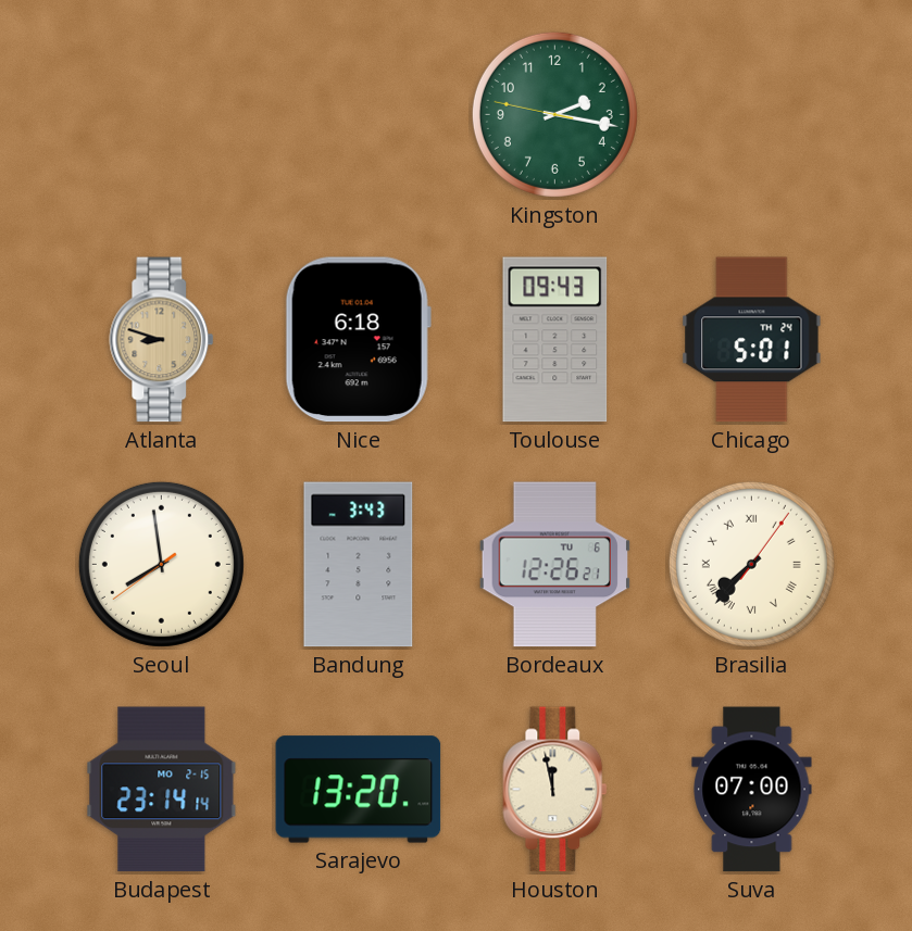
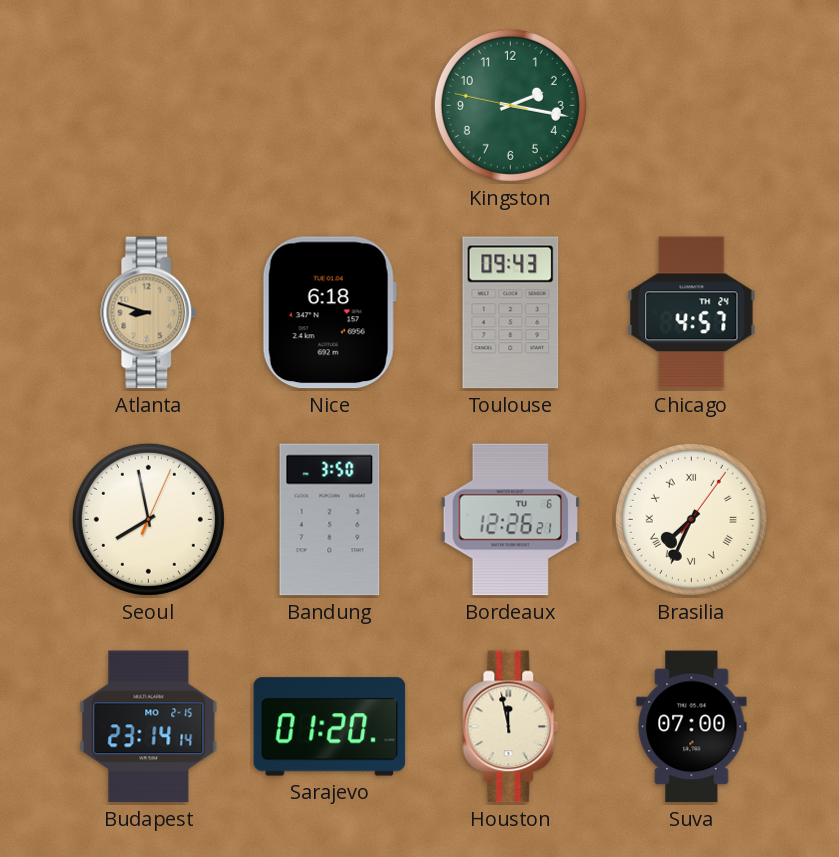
Chicago: 5:01 -> 4:57
Seoul: 7:58:39 -> 7:58:04
Bandung: 3:43 -> 3:50
Brasilia: 7:37 -> 7:34
Sarajevo: 13:20 -> 01:20
